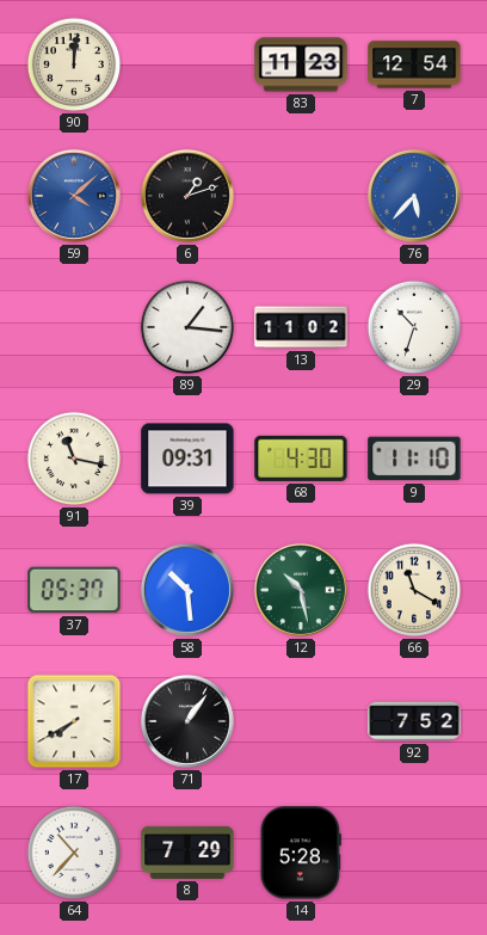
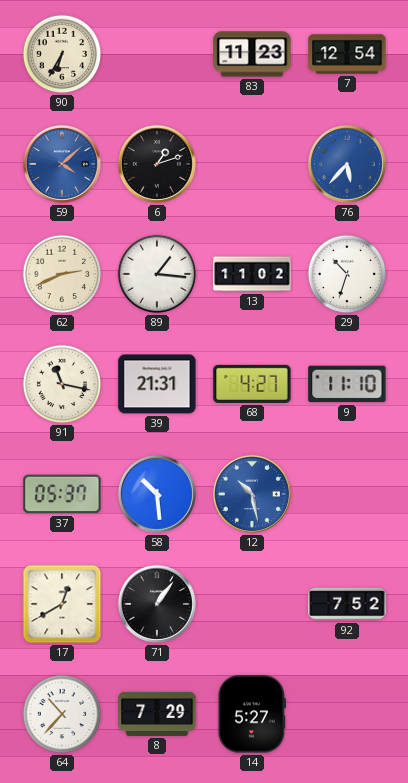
90: 12:01 -> 6:35
62: none -> 2:41
39: 09:31 -> 21:31
68: 4:30 -> 4:27
12 dial: green -> blue
66: 11:20 -> none
17: 7:40 -> 12:40
14: 5:28 -> 5:27
